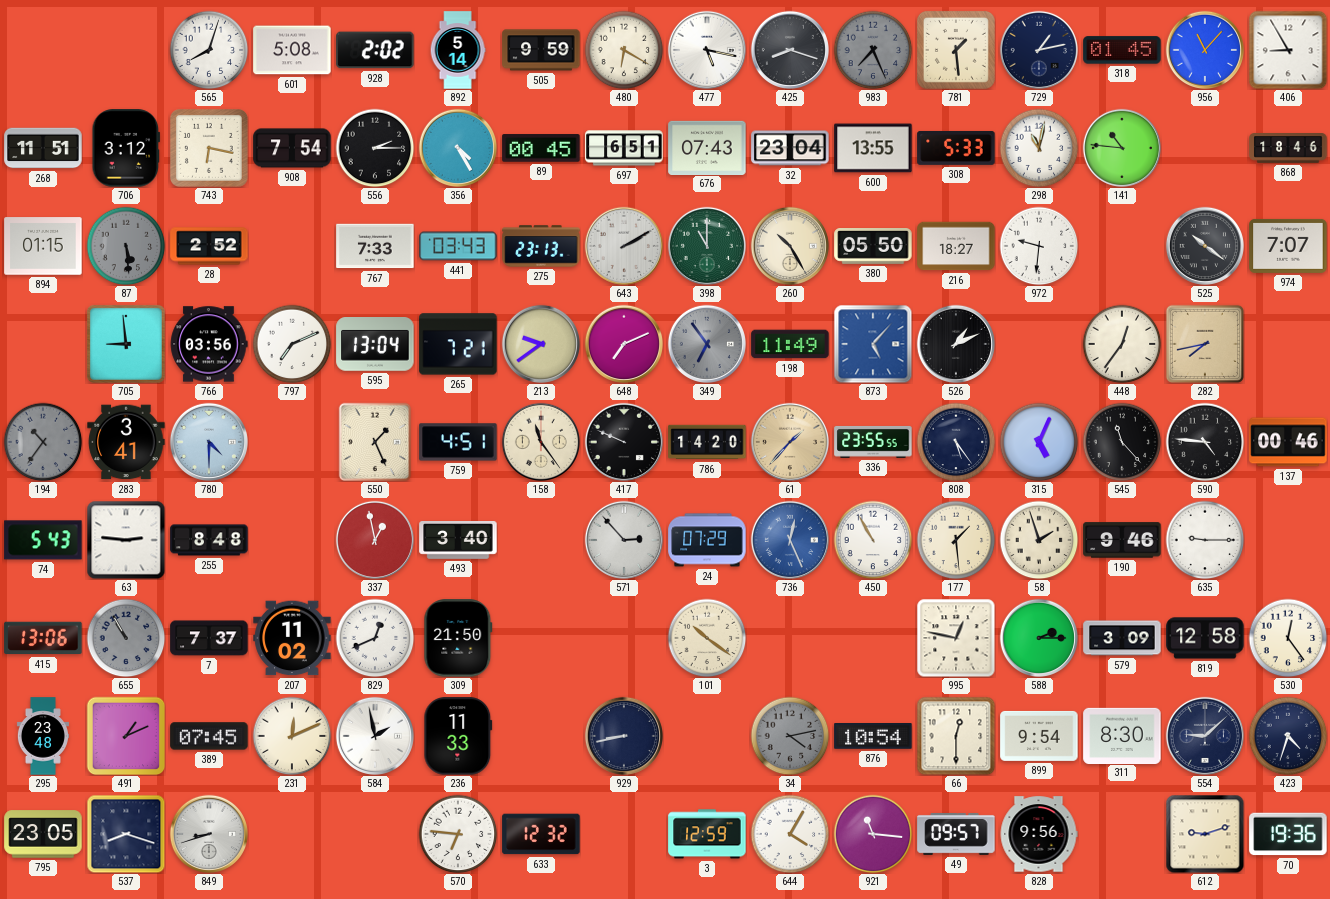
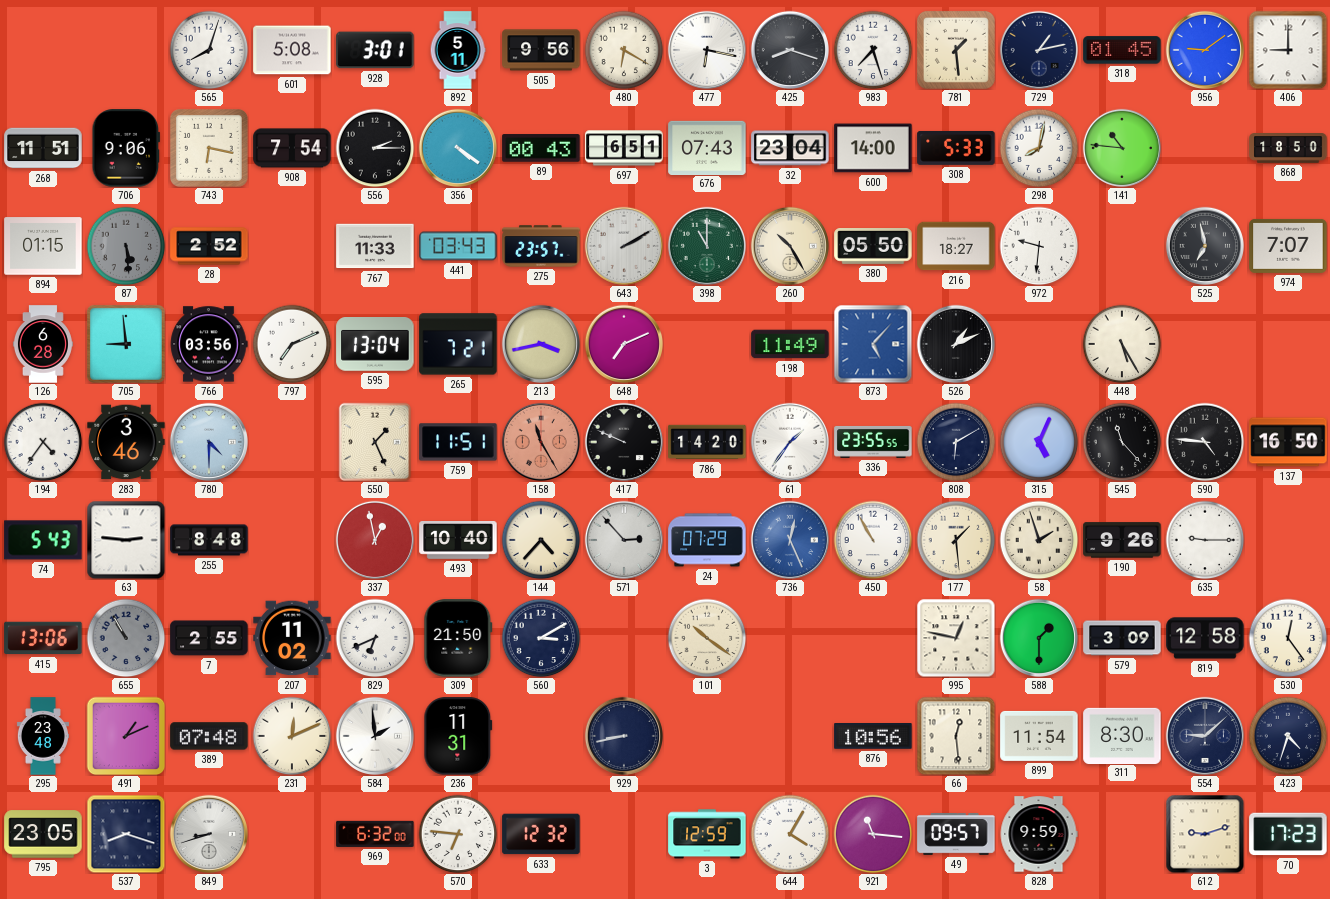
928: 2:02 -> 3:01
892: 5:14 -> 5:11
505: 9:59 -> 9:56
477: 5:17 -> 6:17
983: 7:26 -> 7:27
983 dial: grey -> white
956: 11:07 -> 9:09
406: 8:55 -> 9:00
706: 3:12 -> 9:06
356: 4:25 -> 4:21
89: 00:45 -> 00:43
600: 13:55 -> 14:00
298: 11:02 -> 8:02
868: 18:46 -> 18:50
767: 7:33 -> 11:33
275: 23:13 -> 23:57
525: 10:21 -> 6:58
126: none -> 6:28
213: 9:39 -> 3:43
349: 6:54 -> none
448: 12:36 -> 5:25
282: 7:43 -> none
194: 10:36 -> 4:36
194 dial: grey -> white
283: 3:41 -> 3:46
759: 4:51 -> 11:51
158: 11:24 -> 11:25
158 dial: cream -> salmon
61: 1:37 -> 1:36
61 dial: champagne -> white
808: 5:24 -> 6:10
137: 00:46 -> 16:50
493: 3:40 -> 10:40
144: none -> 4:37
190: 9:46 -> 9:26
7: 7:37 -> 2:55
829: 12:41 -> 6:41
560: none -> 3:10
588: 2:15 -> 1:30
389: 07:45 -> 07:48
584: 1:58 -> 1:59
236: 11:33 -> 11:31
34: 4:13 -> none
876: 10:54 -> 10:56
66: 12:30 -> 12:29
899: 9:54 -> 11:54
969: none -> 6:32
828: 9:56 -> 9:59
70: 19:36 -> 17:23
